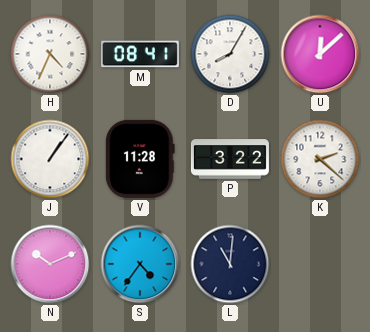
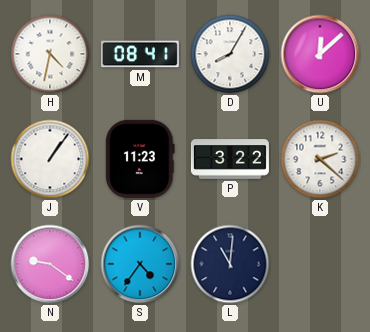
H: 4:34 -> 4:32
V: 11:28 -> 11:23
N: 10:11 -> 9:21
